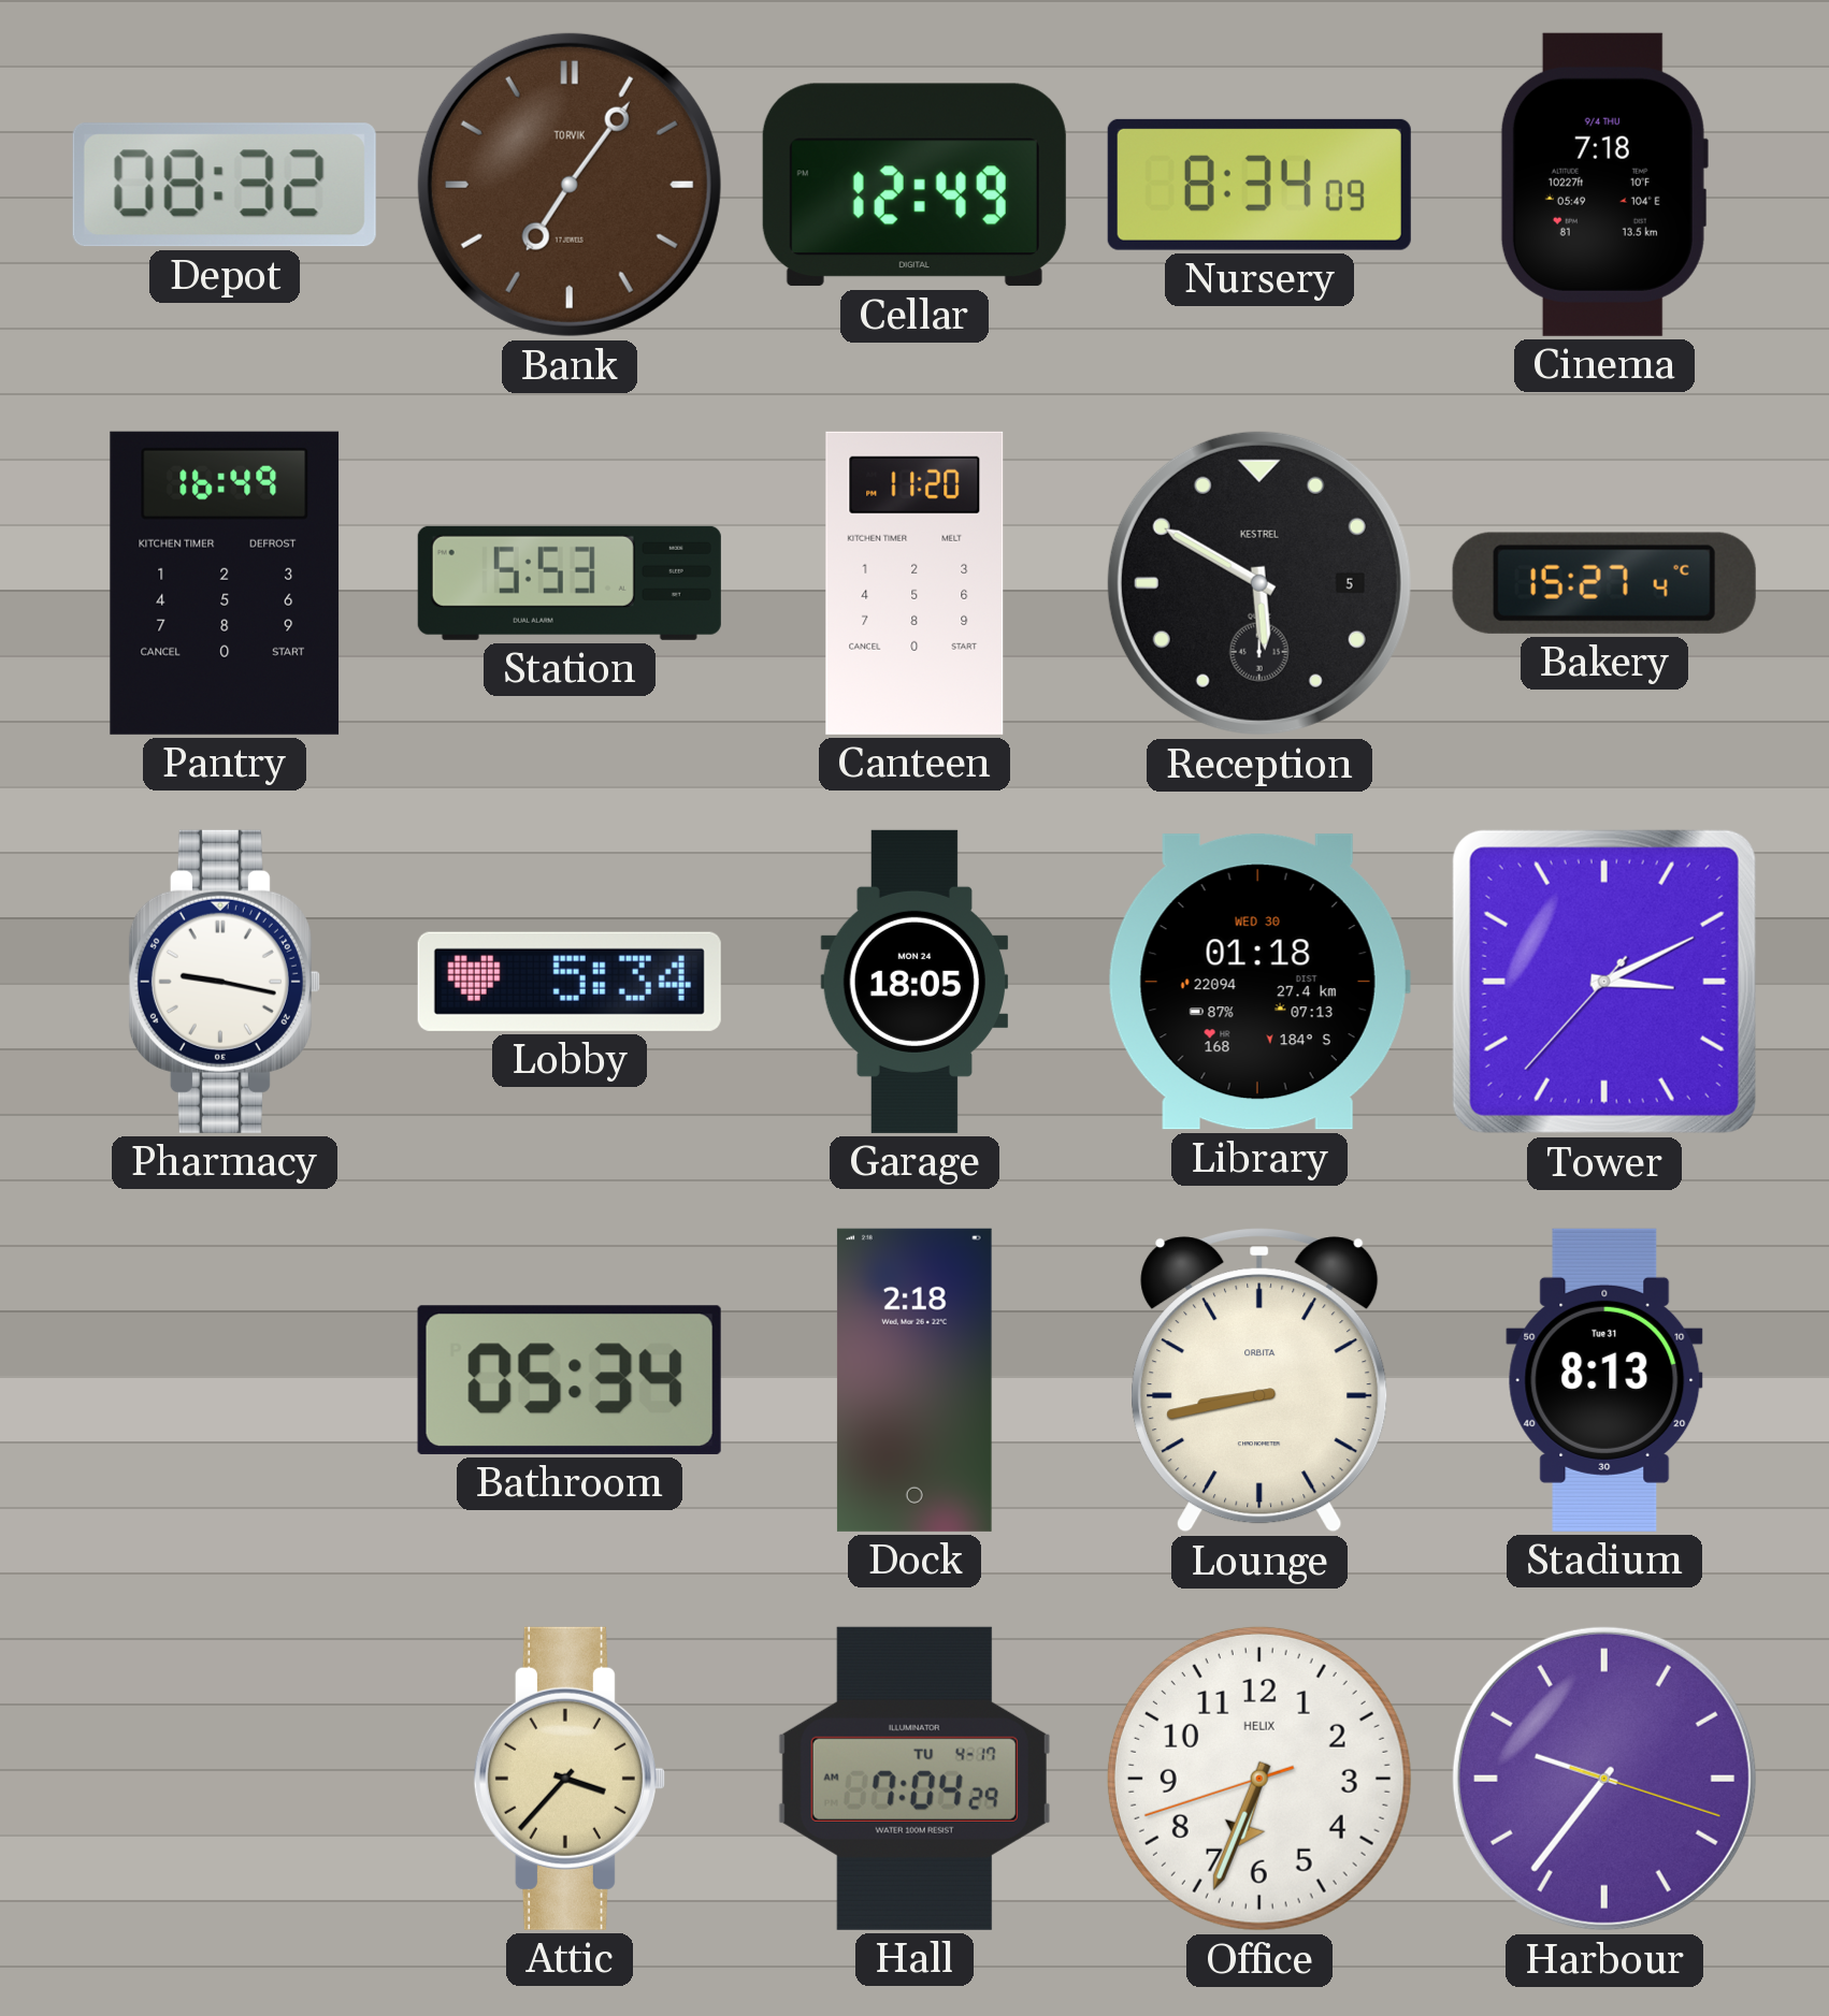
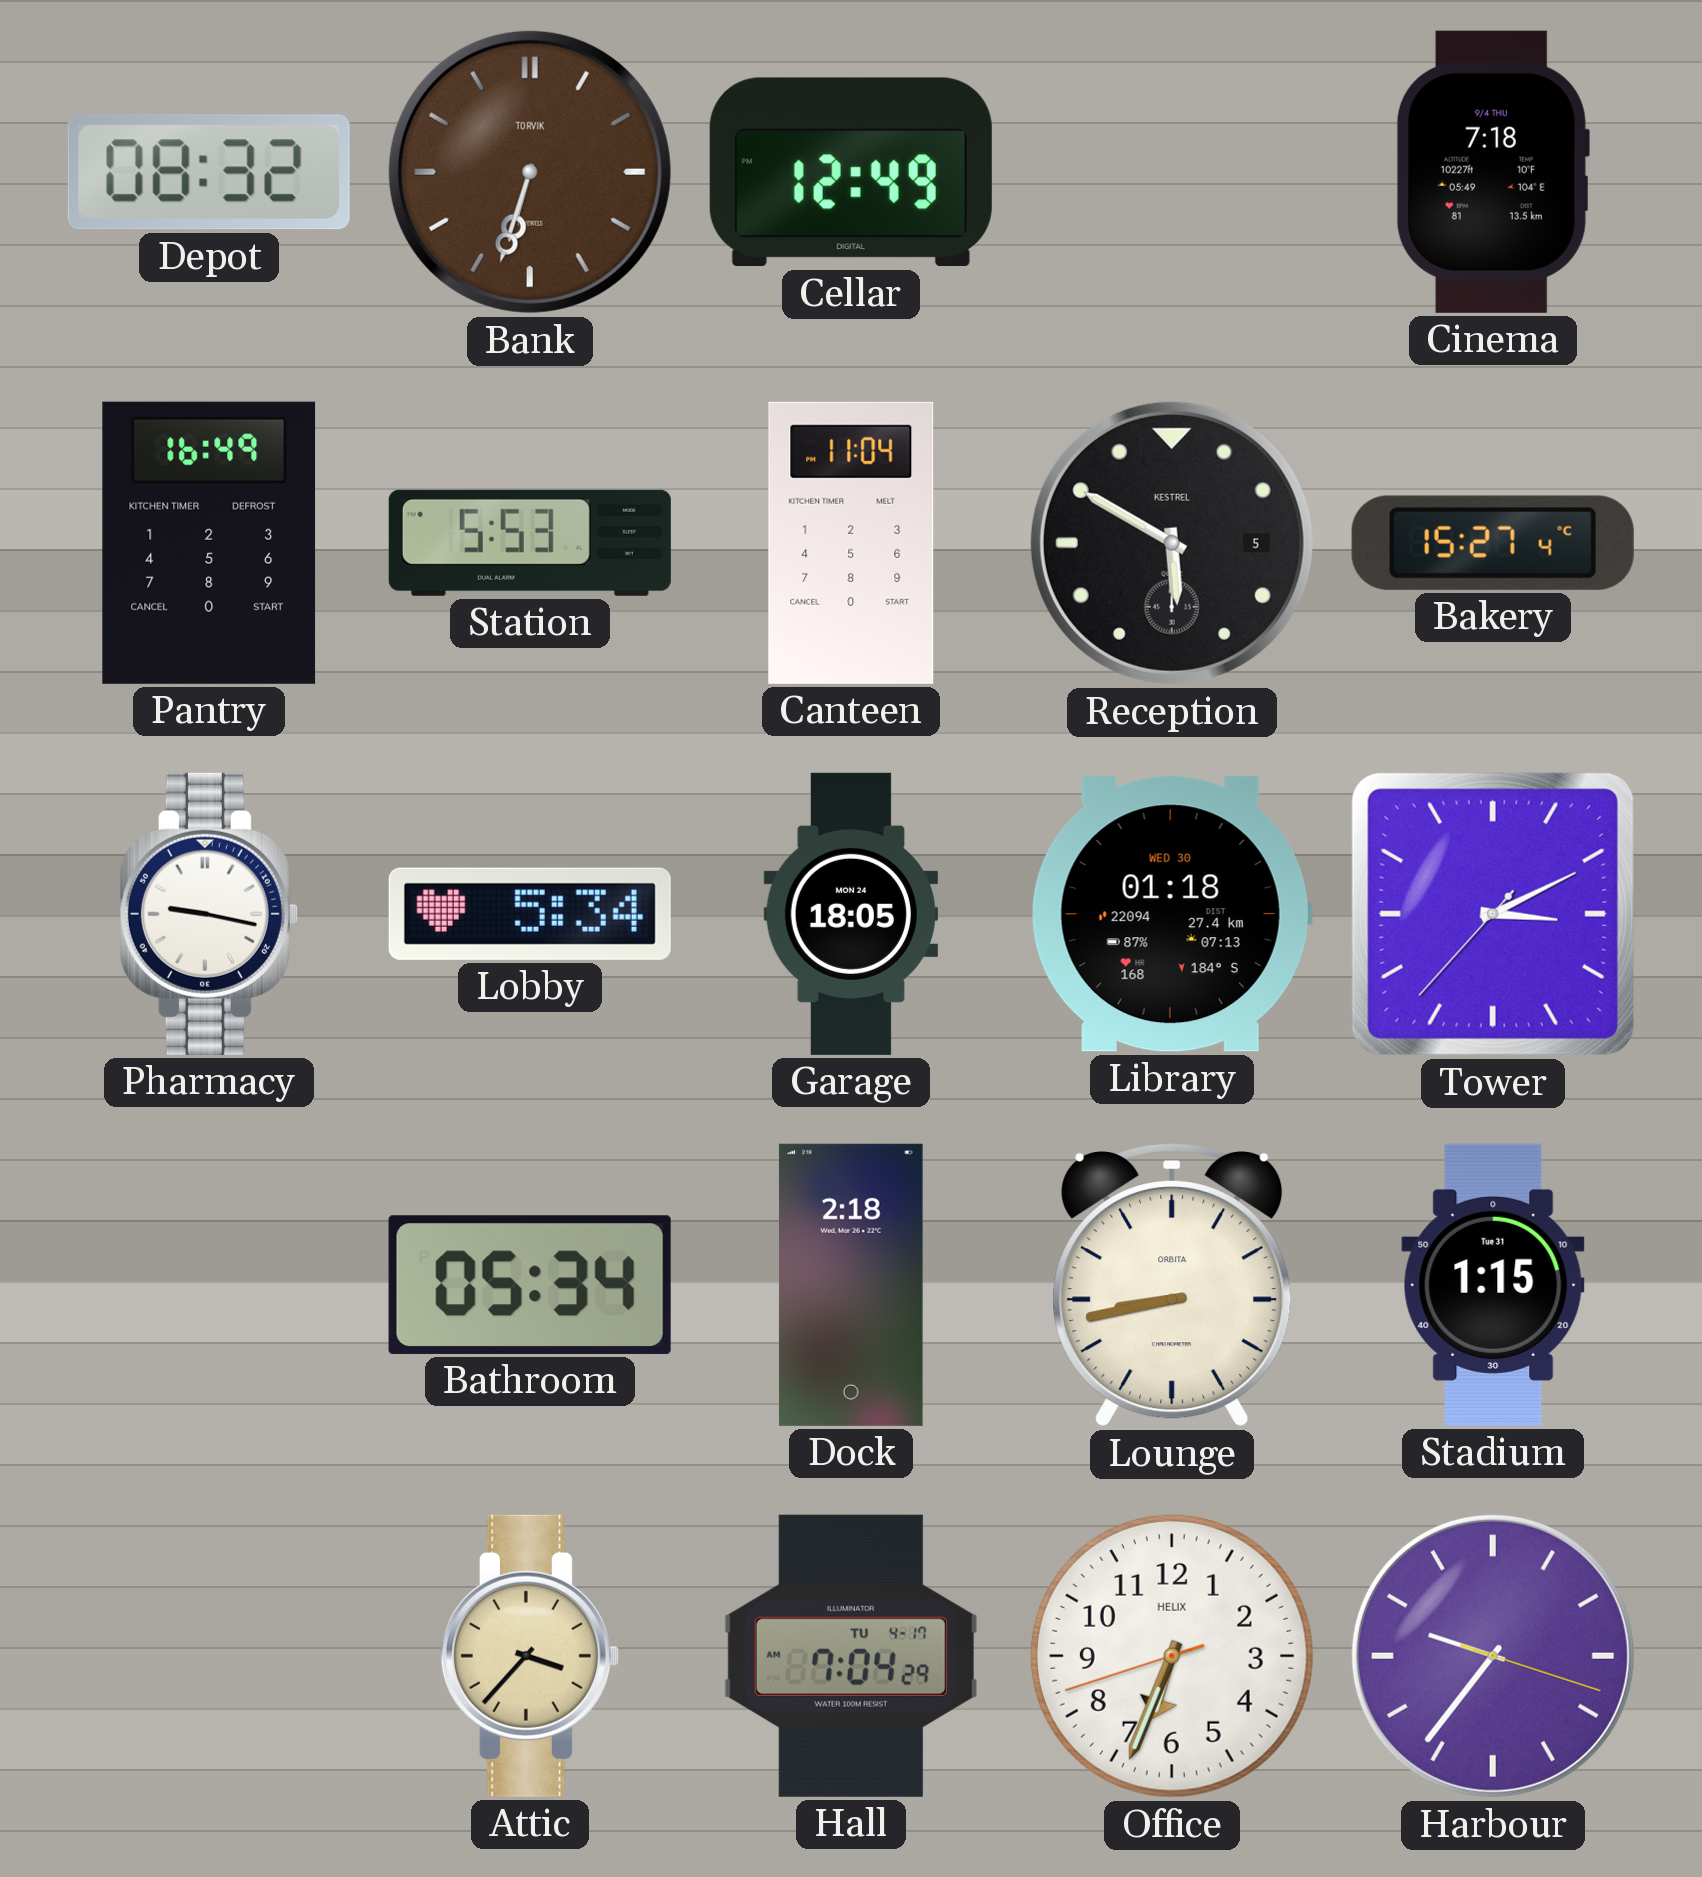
Bank: 7:06 -> 6:33
Nursery: 8:34 -> none
Canteen: 11:20 -> 11:04
Stadium: 8:13 -> 1:15
